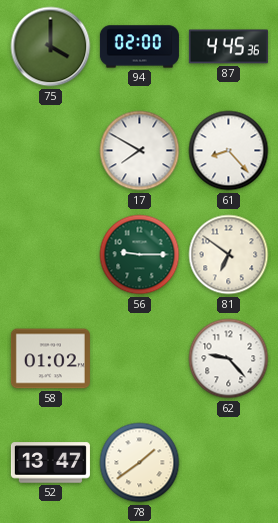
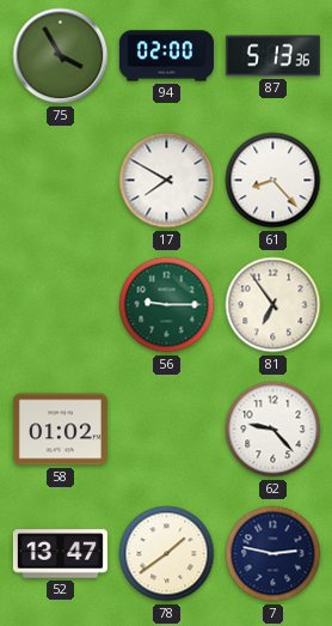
75: 4:00 -> 3:55
87: 4:45 -> 5:13
81: 6:51 -> 6:54
7: none -> 2:47
